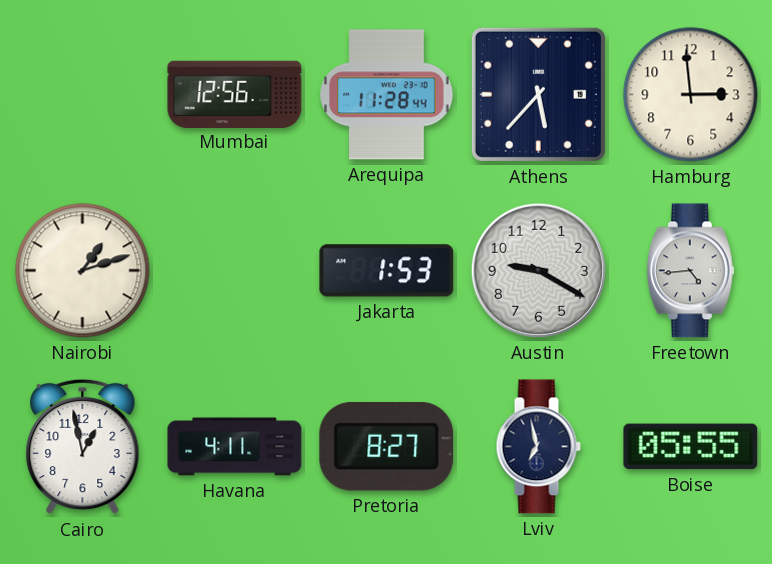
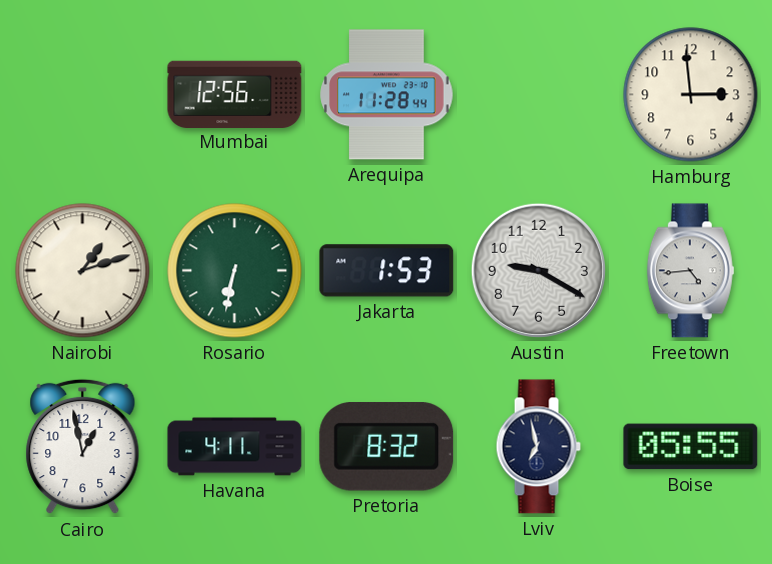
Athens: 5:37 -> none
Rosario: none -> 6:32
Pretoria: 8:27 -> 8:32
